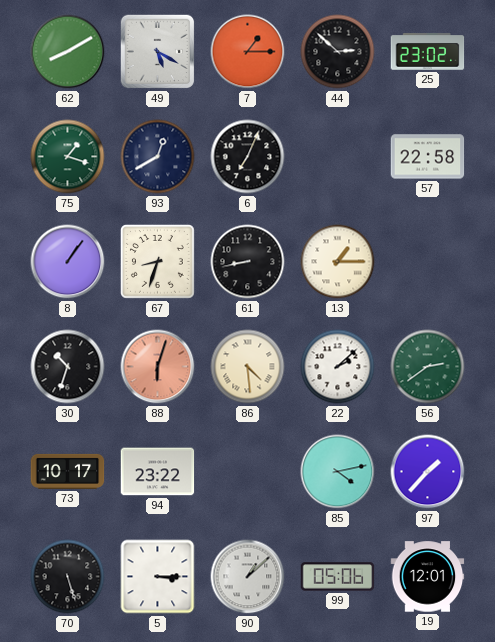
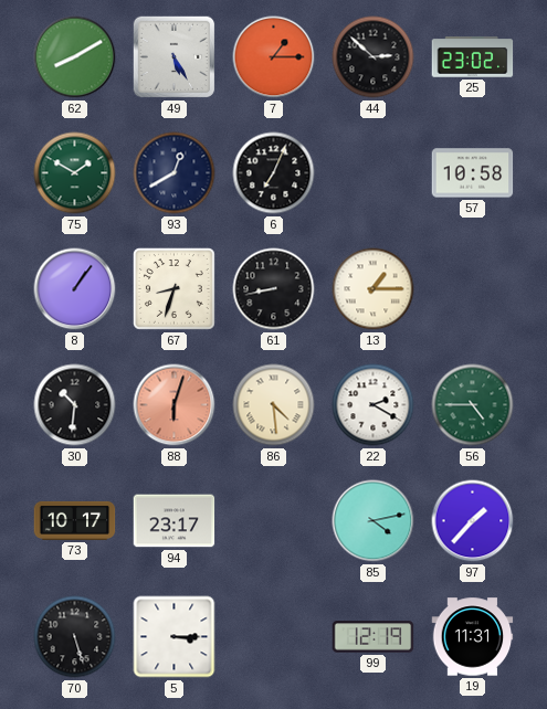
49: 5:20 -> 5:25
75: 1:18 -> 1:50
57: 22:58 -> 10:58
30: 10:33 -> 10:31
22: 2:08 -> 2:20
56: 2:39 -> 4:45
94: 23:22 -> 23:17
90: 1:08 -> none
99: 05:06 -> 12:19
19: 12:01 -> 11:31
